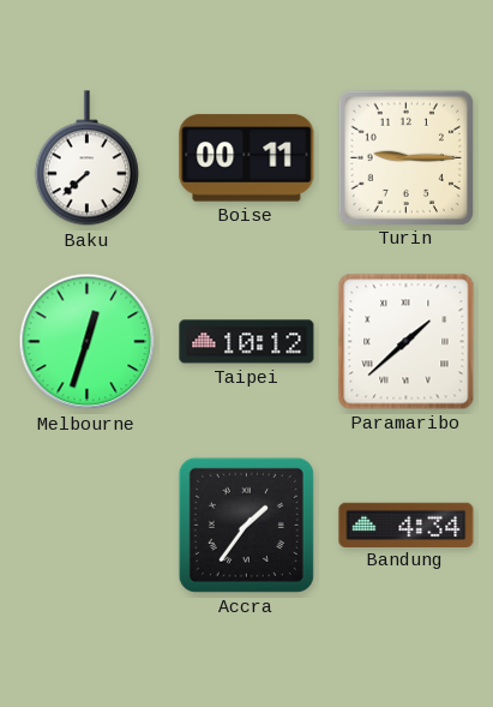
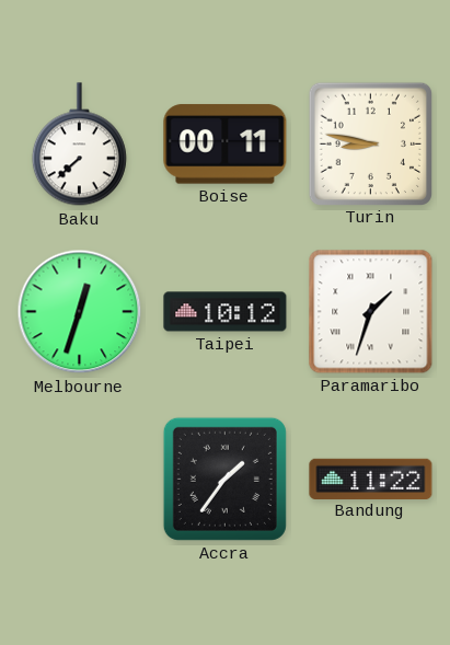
Turin: 9:15 -> 8:47
Paramaribo: 1:38 -> 1:33
Bandung: 4:34 -> 11:22
